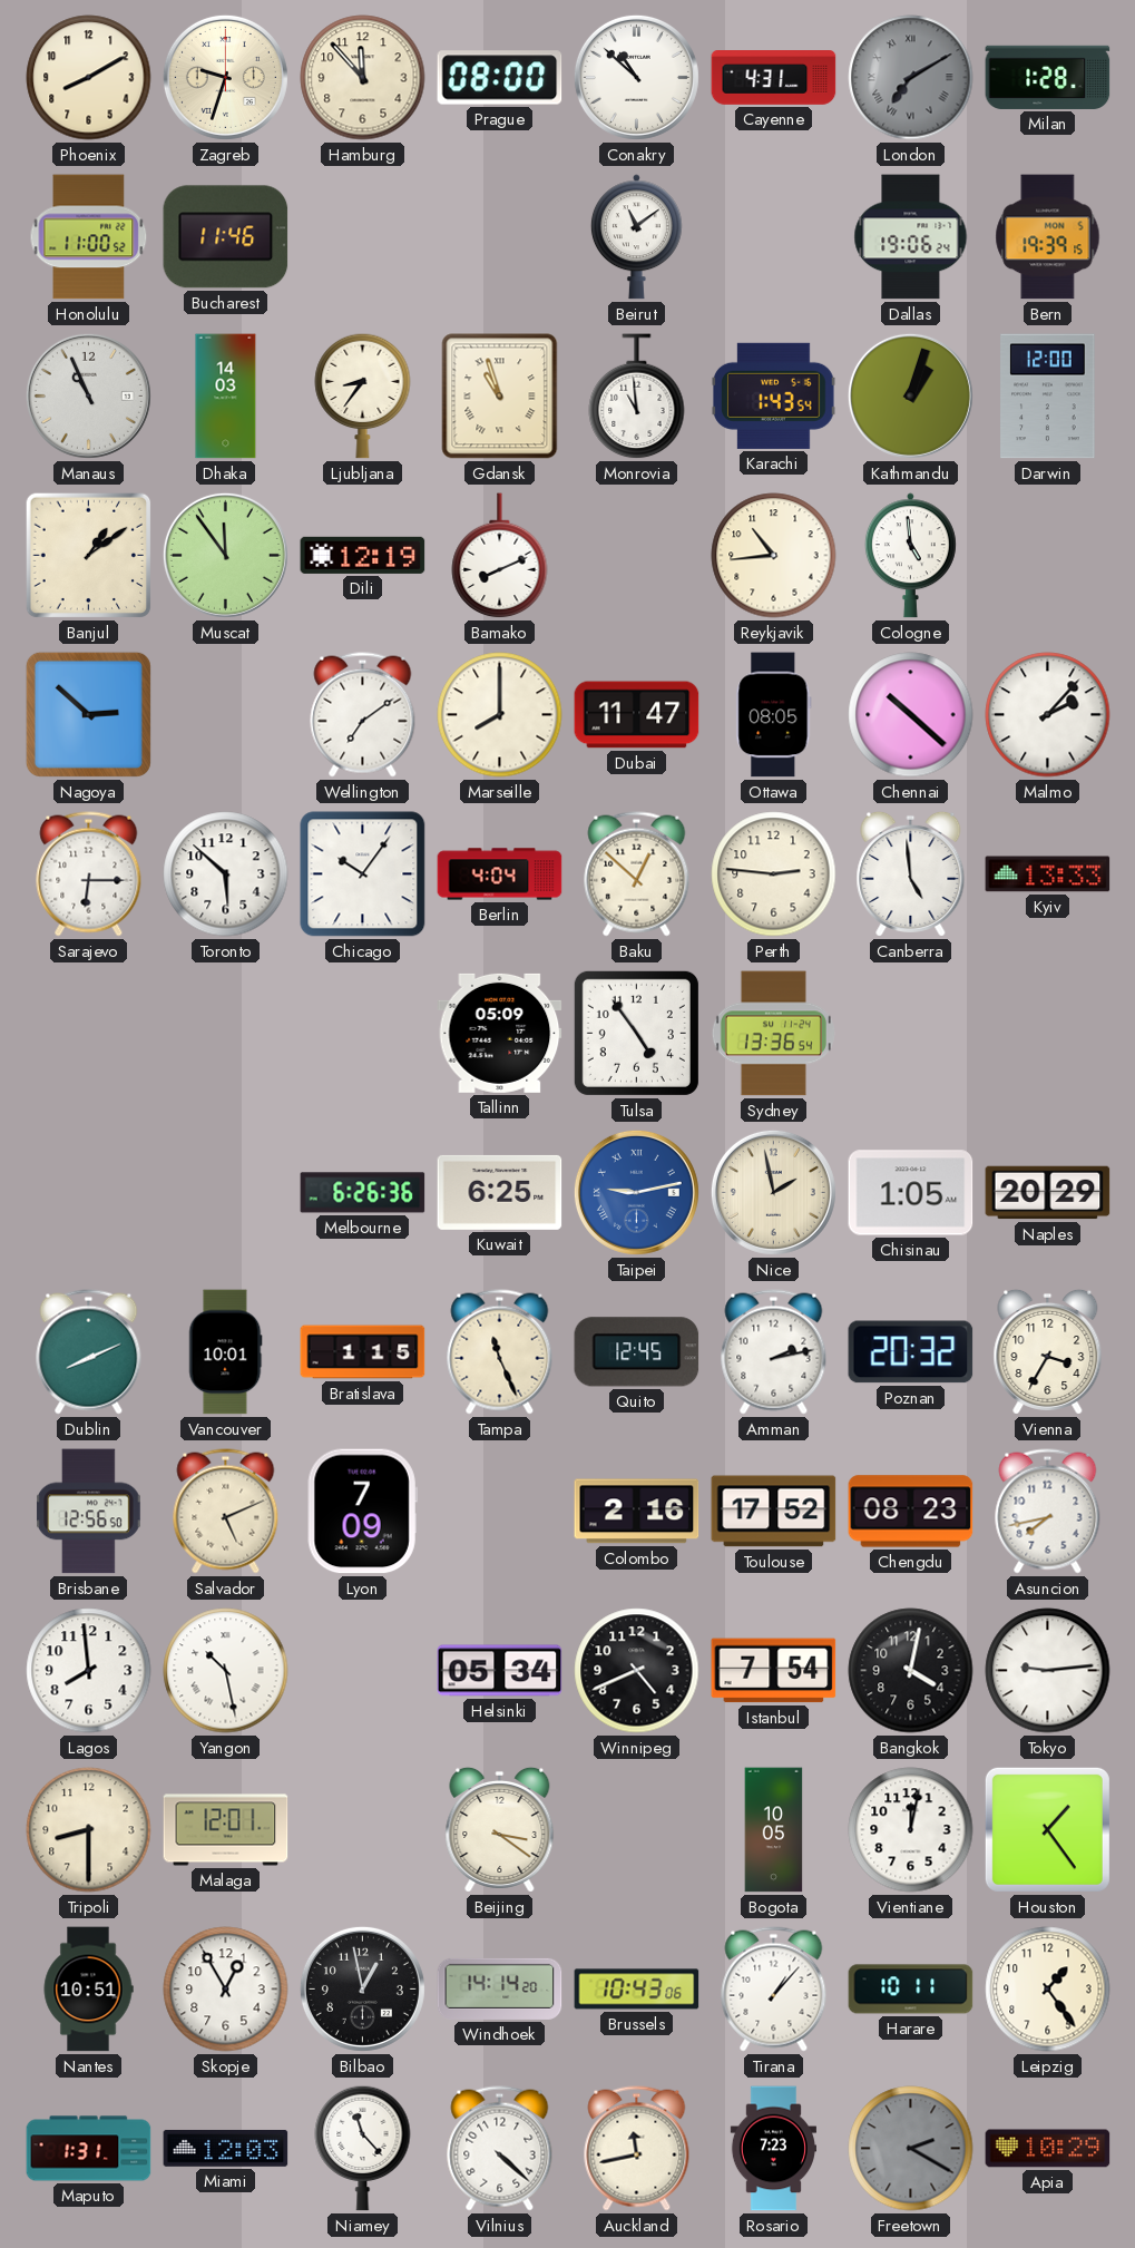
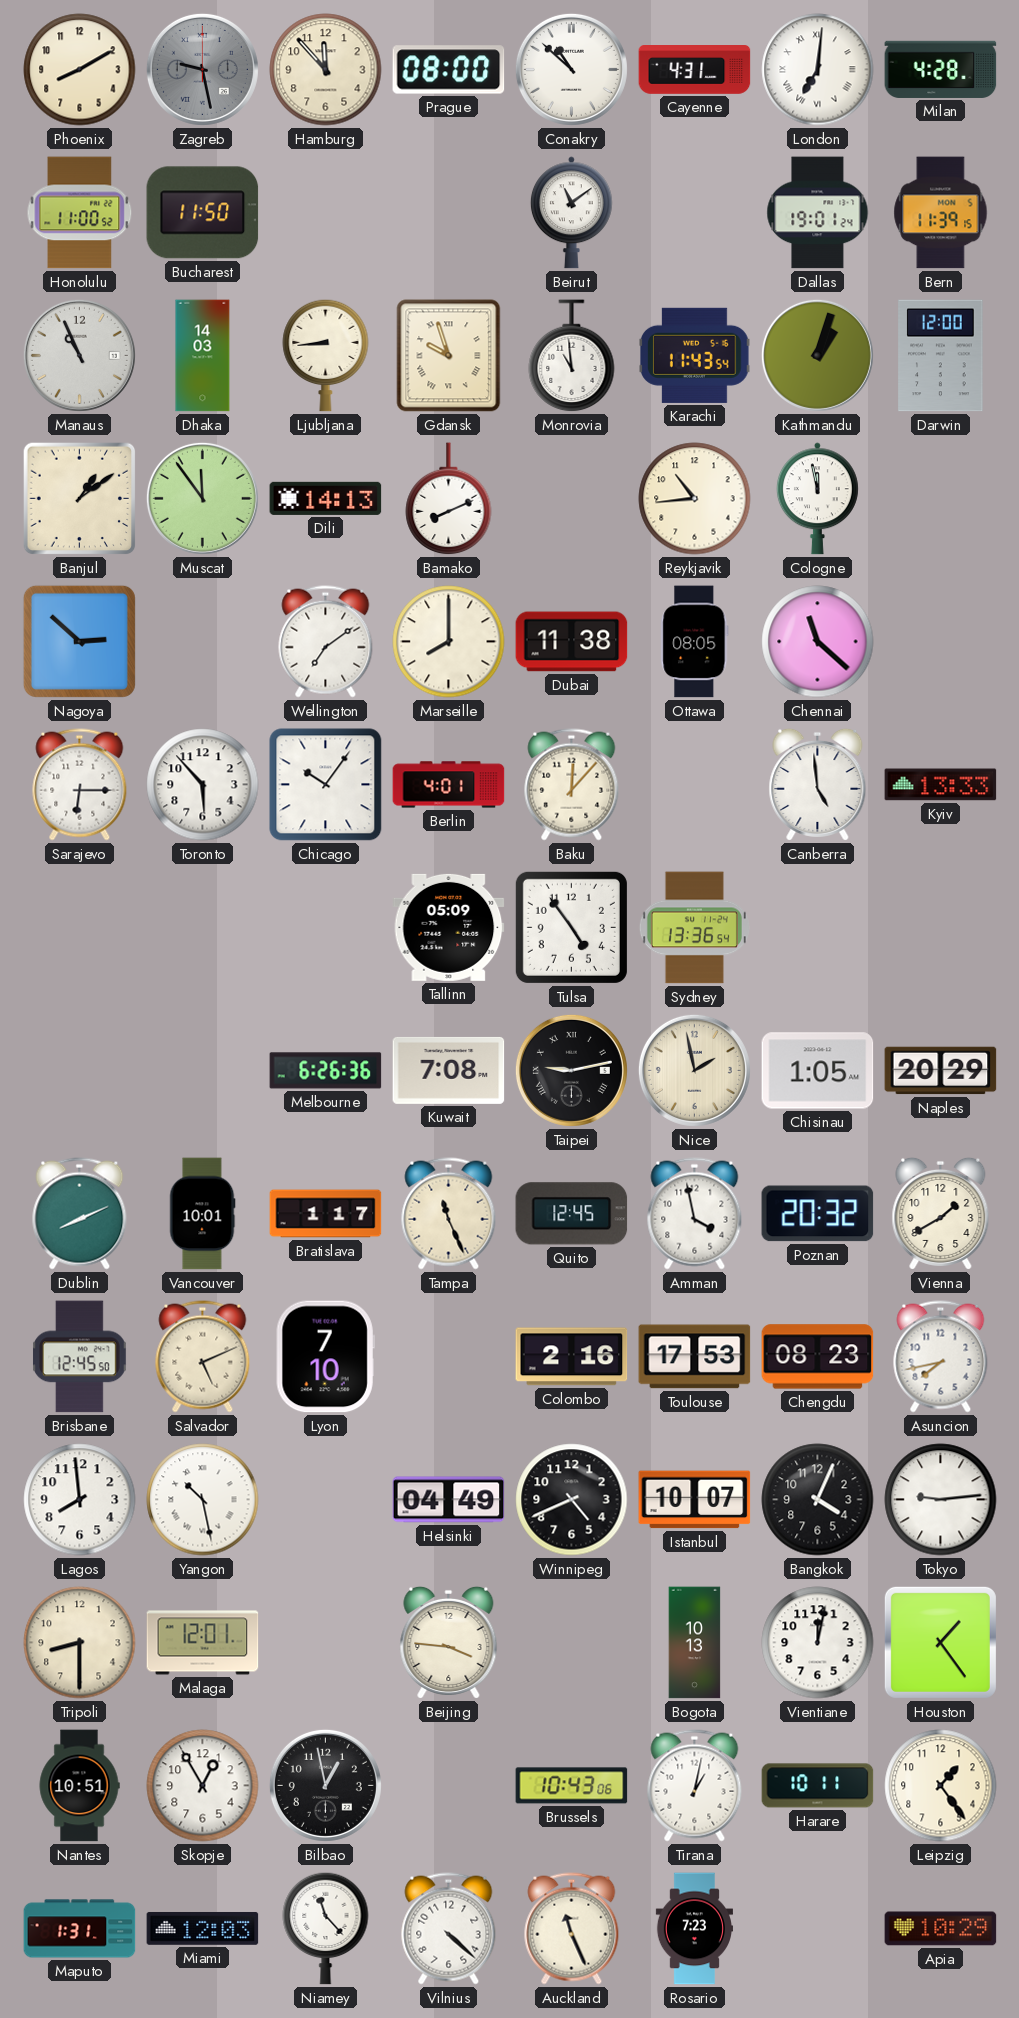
Zagreb: 9:33 -> 9:28
Zagreb dial: cream -> grey
London: 7:10 -> 7:01
London dial: grey -> white
Milan: 1:28 -> 4:28
Bucharest: 11:46 -> 11:50
Dallas: 19:06 -> 19:01
Bern: 19:39 -> 11:39
Ljubljana: 8:36 -> 8:44
Gdansk: 10:57 -> 9:57
Karachi: 1:43 -> 11:43
Dili: 12:19 -> 14:13
Cologne: 4:59 -> 11:58
Dubai: 11:47 -> 11:38
Chennai: 10:22 -> 11:22
Malmo: 2:07 -> none
Toronto: 5:52 -> 5:53
Berlin: 4:04 -> 4:01
Baku: 12:52 -> 12:07
Perth: 2:46 -> none
Kuwait: 6:25 -> 7:08
Taipei dial: blue -> black
Bratislava: 1:15 -> 1:17
Amman: 2:13 -> 3:58
Vienna: 3:35 -> 1:40
Brisbane: 12:56 -> 12:45
Lyon: 7:09 -> 7:10
Toulouse: 17:52 -> 17:53
Helsinki: 05:34 -> 04:49
Istanbul: 7:54 -> 10:07
Bangkok: 4:02 -> 4:04
Beijing: 3:21 -> 3:46
Bogota: 10:05 -> 10:13
Windhoek: 14:14 -> none
Tirana: 1:07 -> 1:02
Auckland: 11:43 -> 11:26
Freetown: 2:20 -> none
